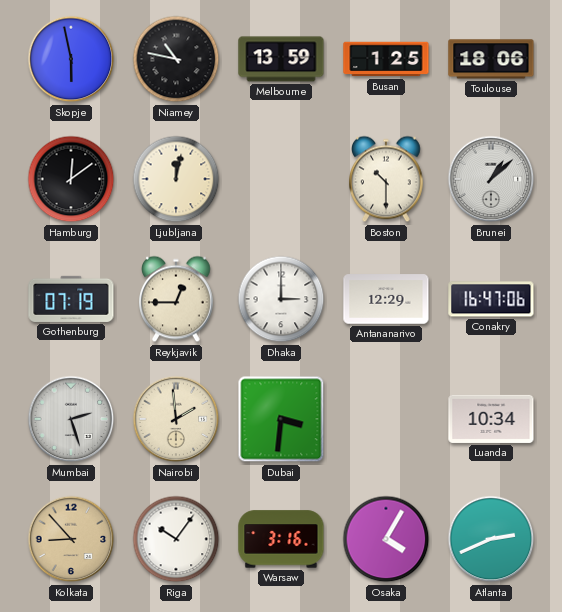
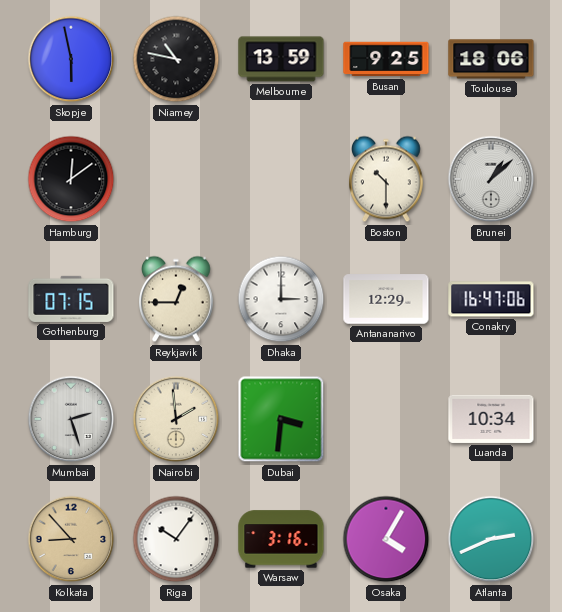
Busan: 1:25 -> 9:25
Ljubljana: 12:02 -> none
Gothenburg: 07:19 -> 07:15
